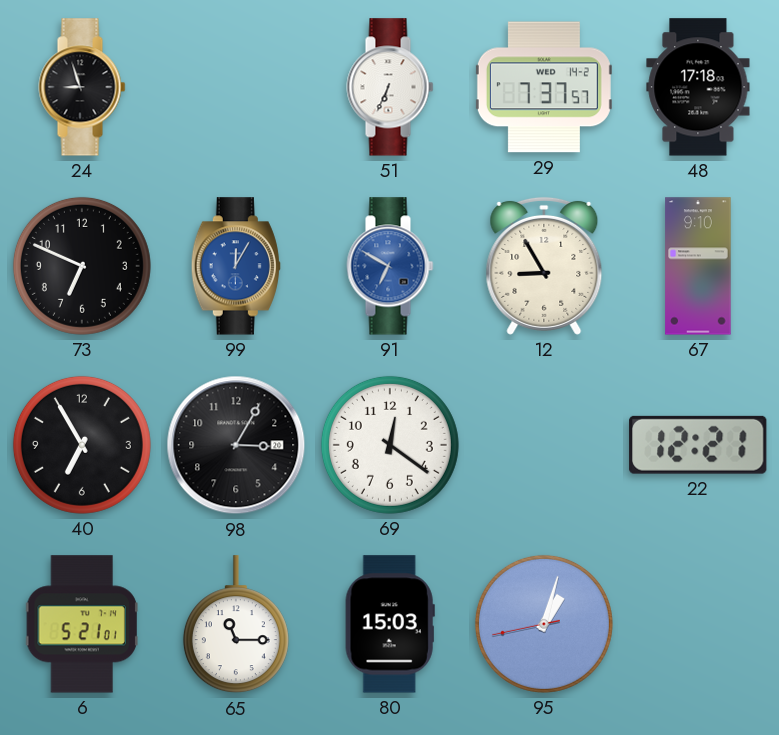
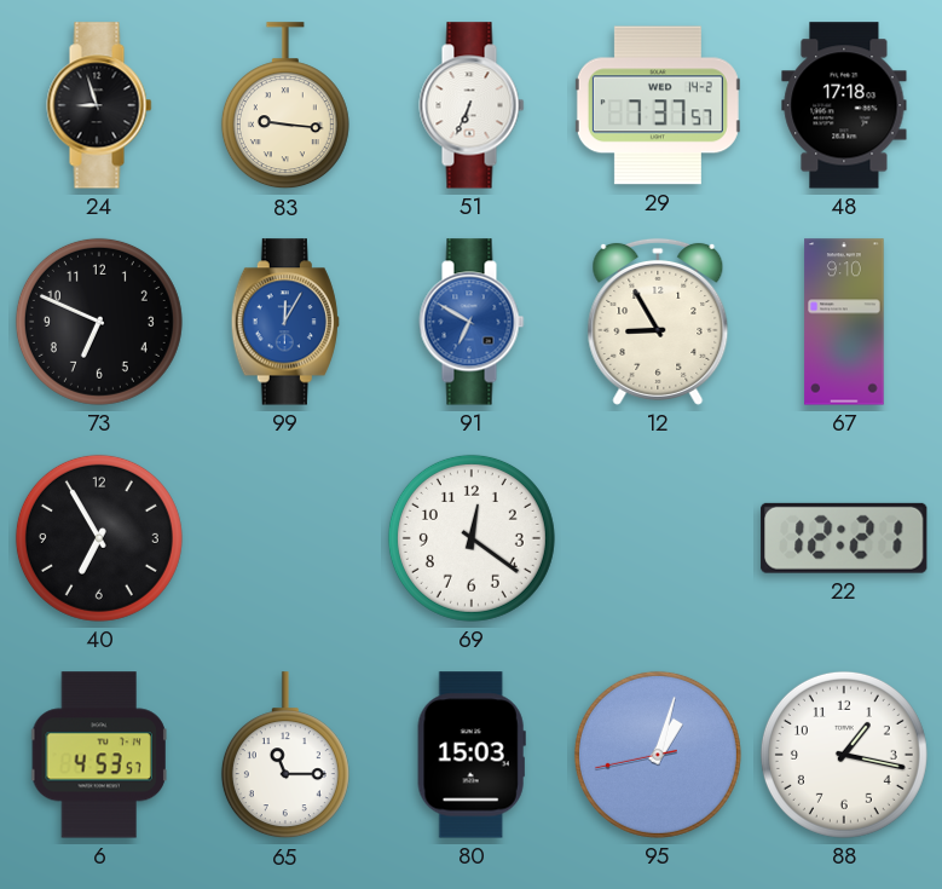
83: none -> 9:16
98: 3:05 -> none
6: 5:21 -> 4:53
88: none -> 1:17
